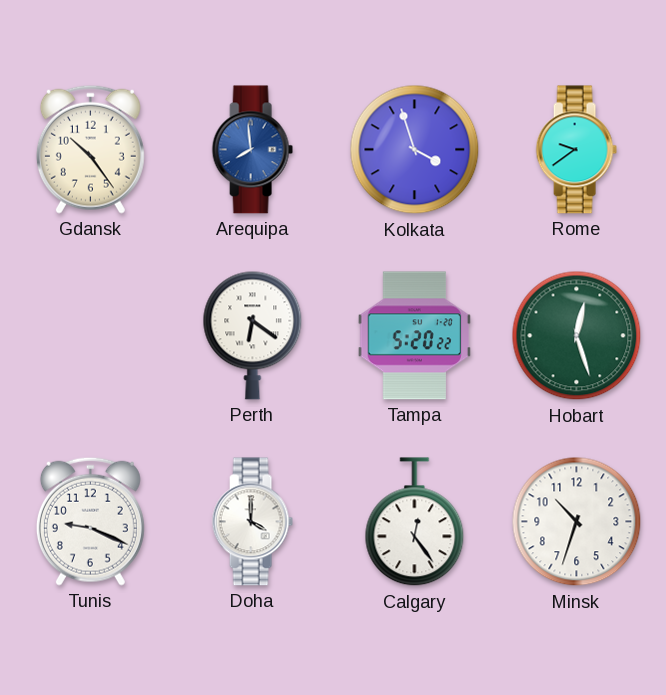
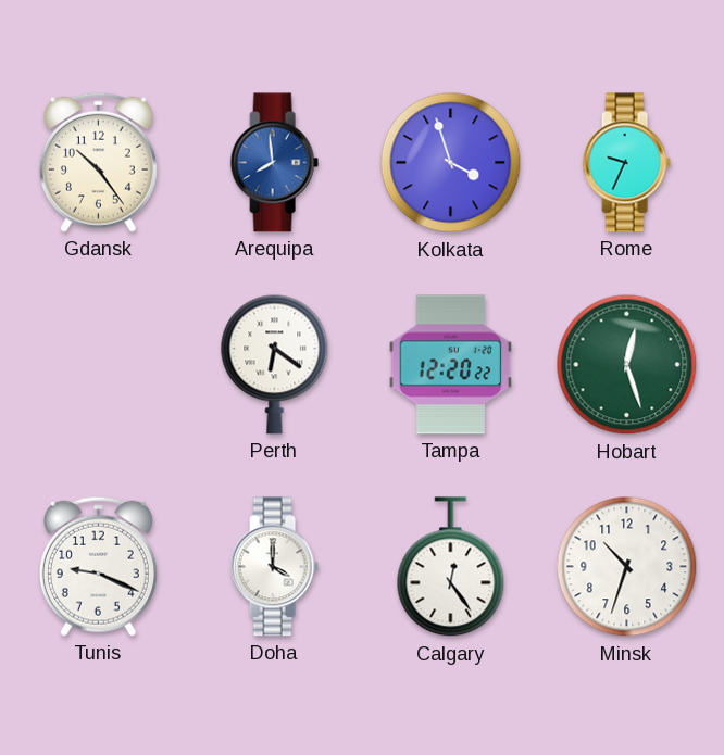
Rome: 9:39 -> 9:34
Tampa: 5:20 -> 12:20
